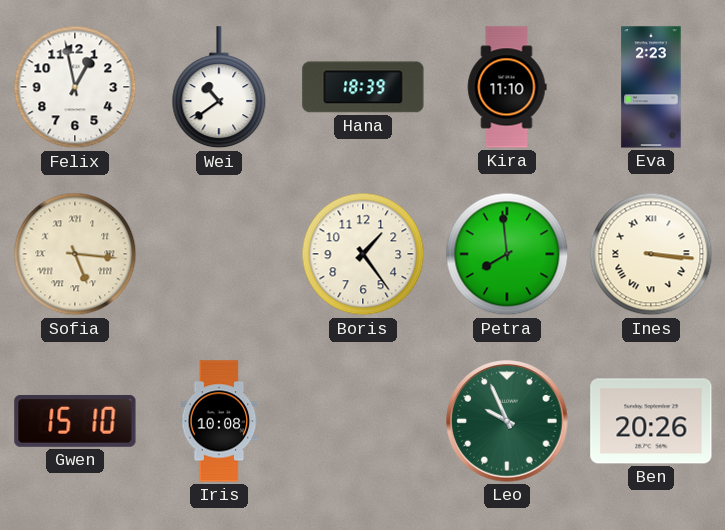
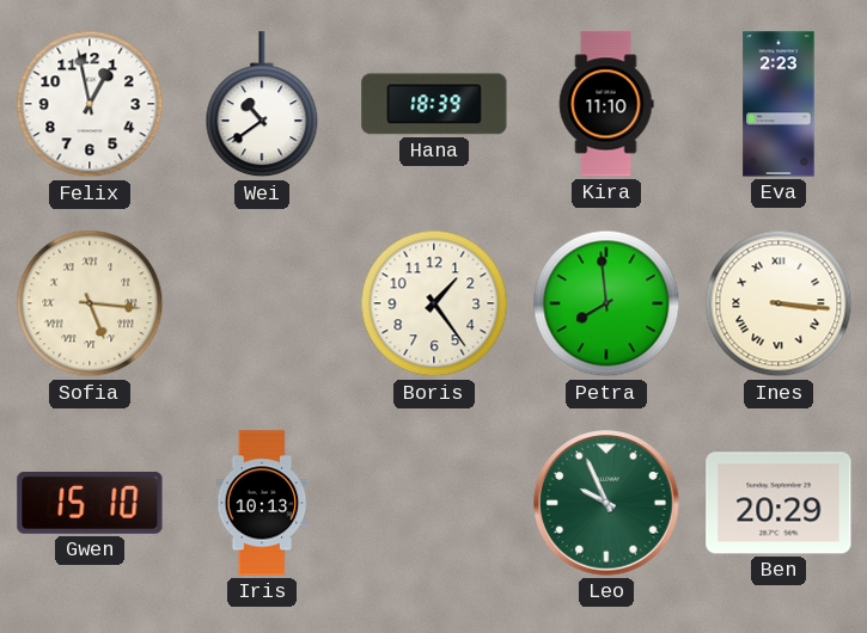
Iris: 10:08 -> 10:13
Ben: 20:26 -> 20:29
